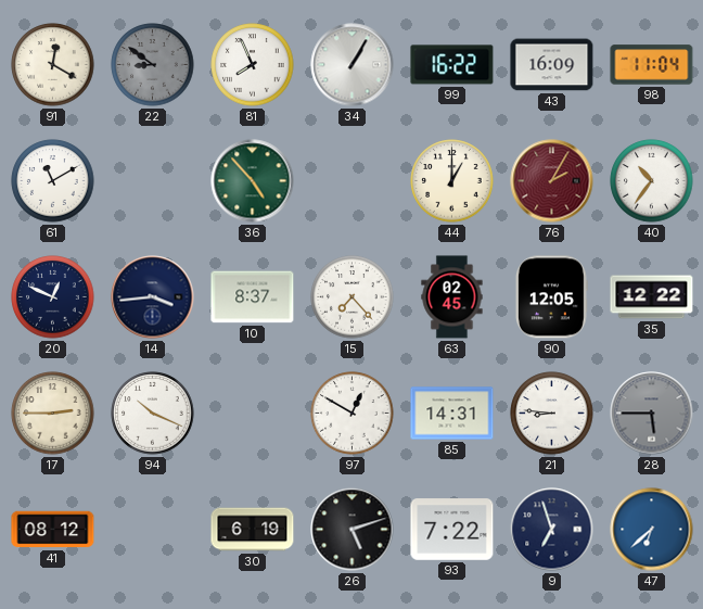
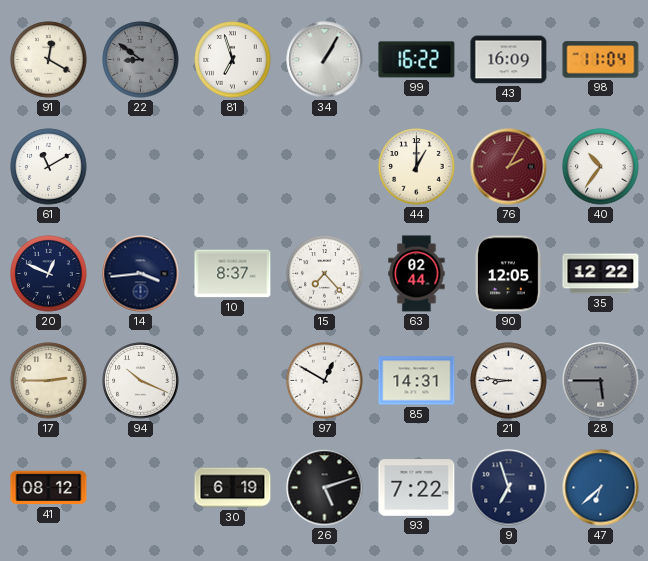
81: 7:56 -> 6:57
36: 4:53 -> none
63: 02:45 -> 02:44
